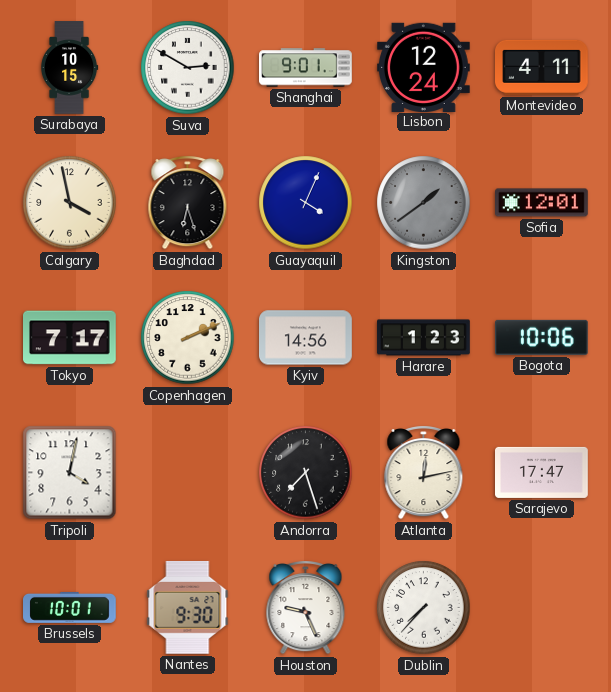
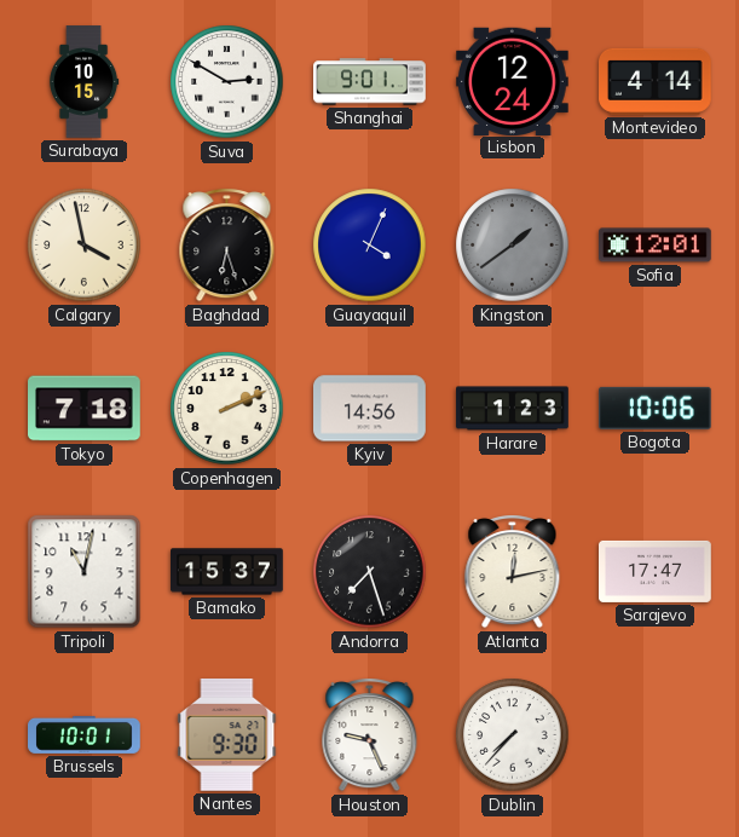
Montevideo: 4:11 -> 4:14
Tokyo: 7:17 -> 7:18
Tripoli: 4:02 -> 11:02
Bamako: none -> 15:37
